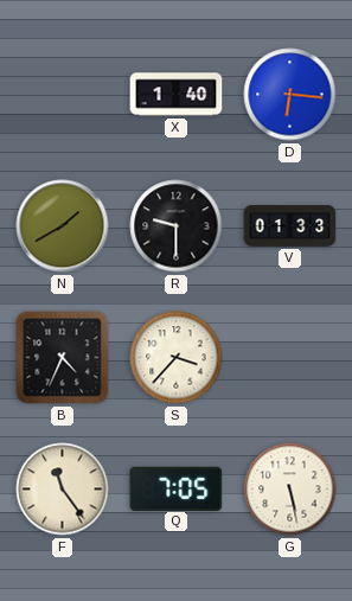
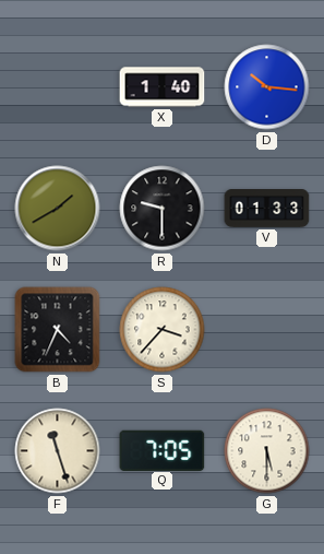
D: 6:16 -> 10:16
F: 11:24 -> 11:27
G: 5:28 -> 5:30
